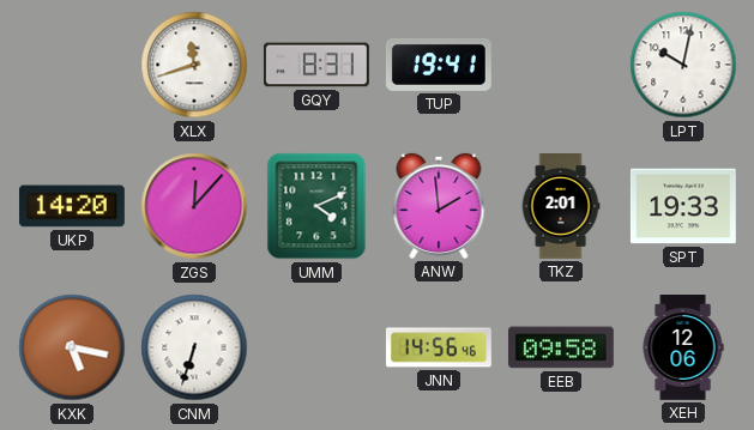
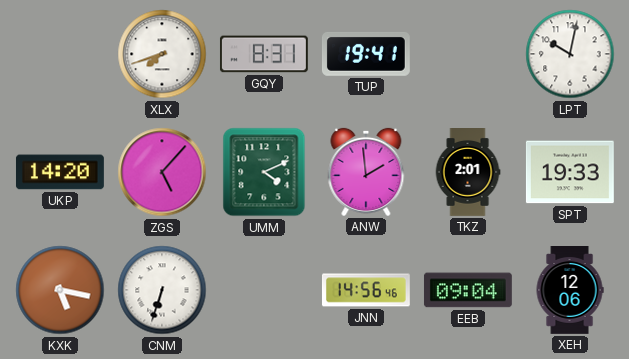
XLX: 11:42 -> 7:42
ZGS: 12:07 -> 5:07
EEB: 09:58 -> 09:04
